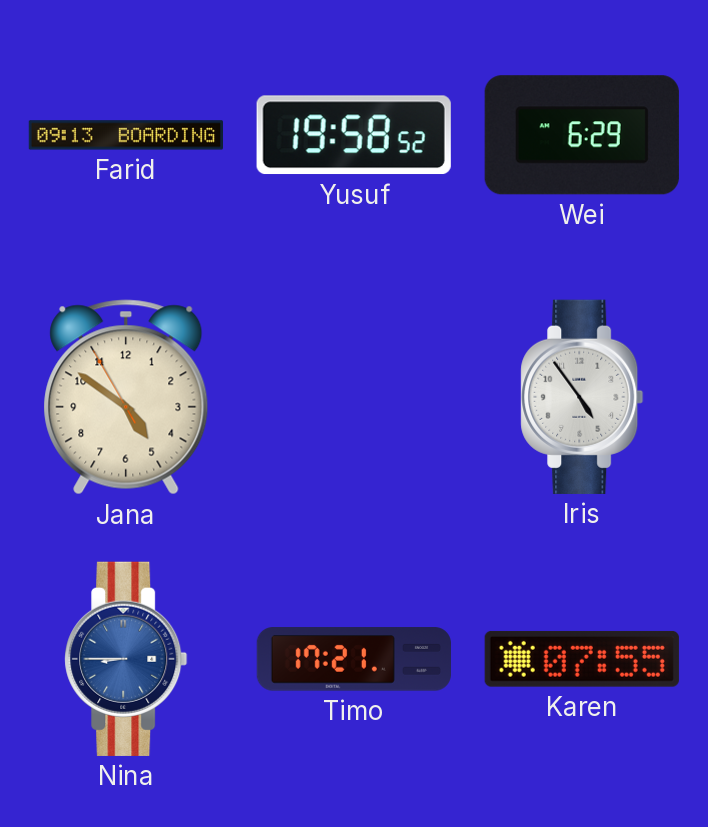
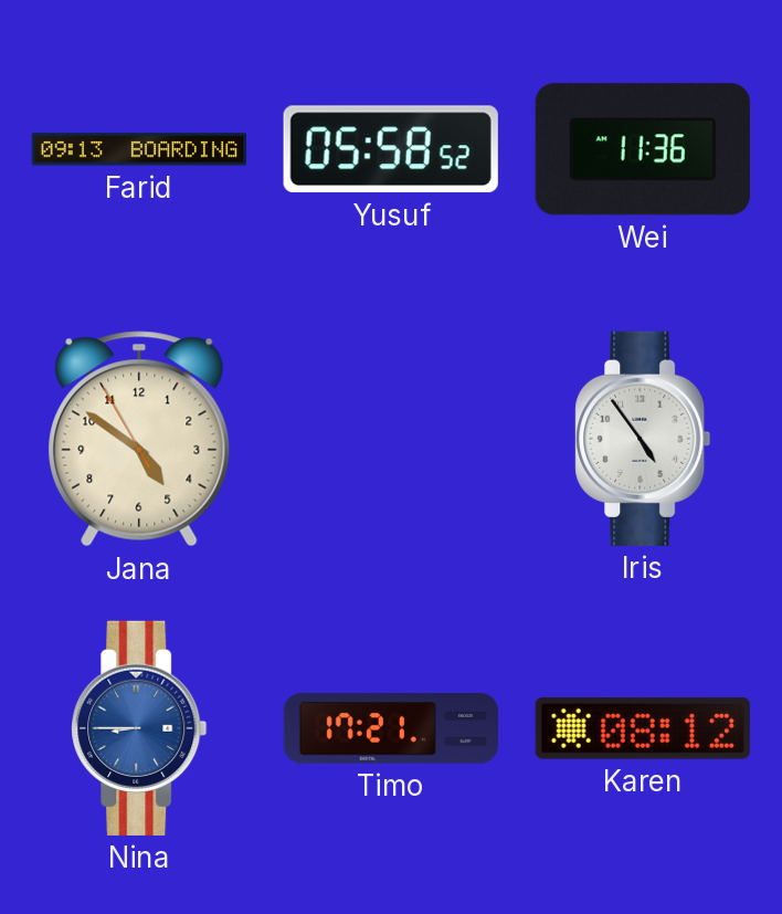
Yusuf: 19:58 -> 05:58
Wei: 6:29 -> 11:36
Karen: 07:55 -> 08:12
